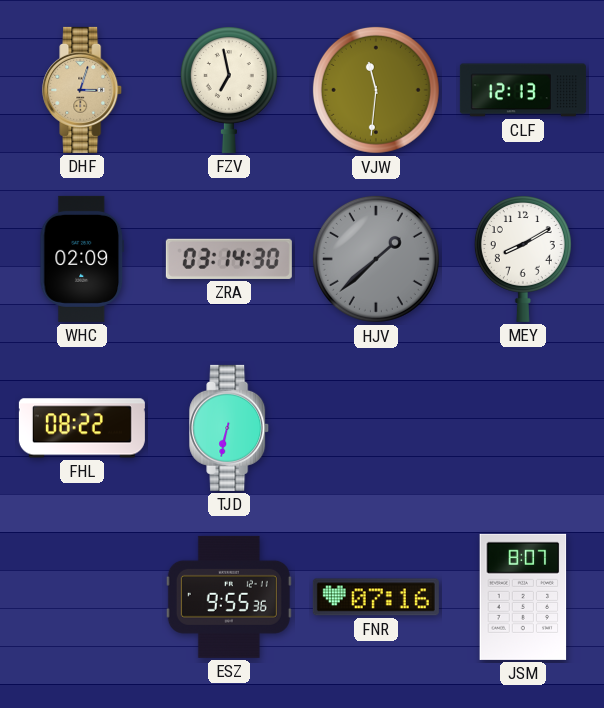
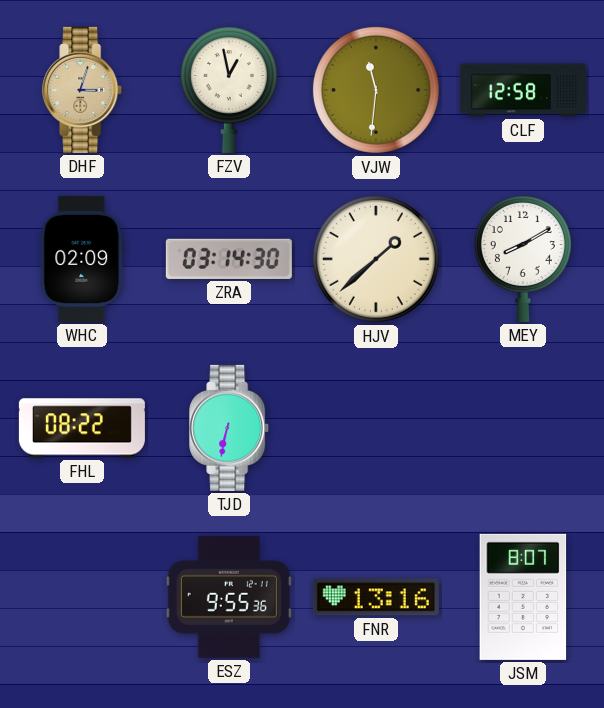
FZV: 6:58 -> 12:58
CLF: 12:13 -> 12:58
HJV dial: grey -> cream
FNR: 07:16 -> 13:16
